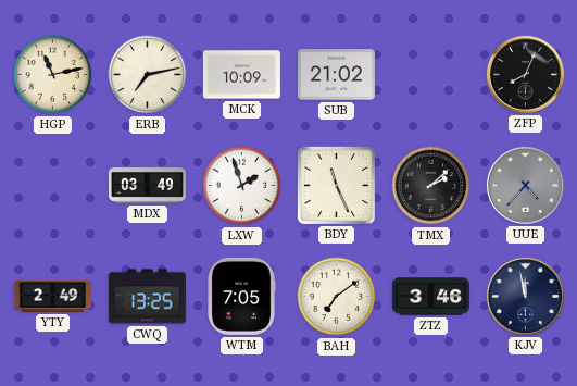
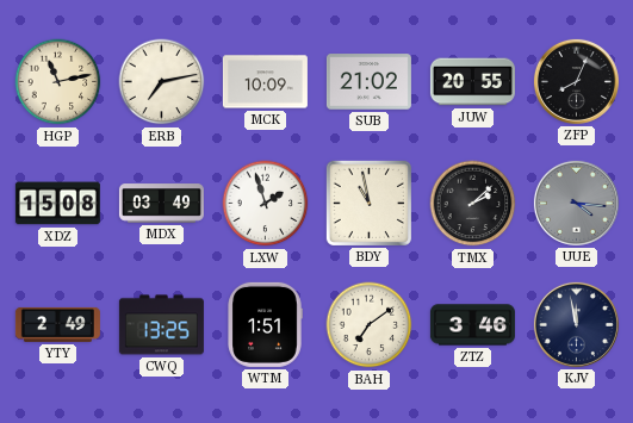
JUW: none -> 20:55
XDZ: none -> 15:08
BDY: 11:26 -> 10:58
UUE: 4:37 -> 4:16
WTM: 7:05 -> 1:51
